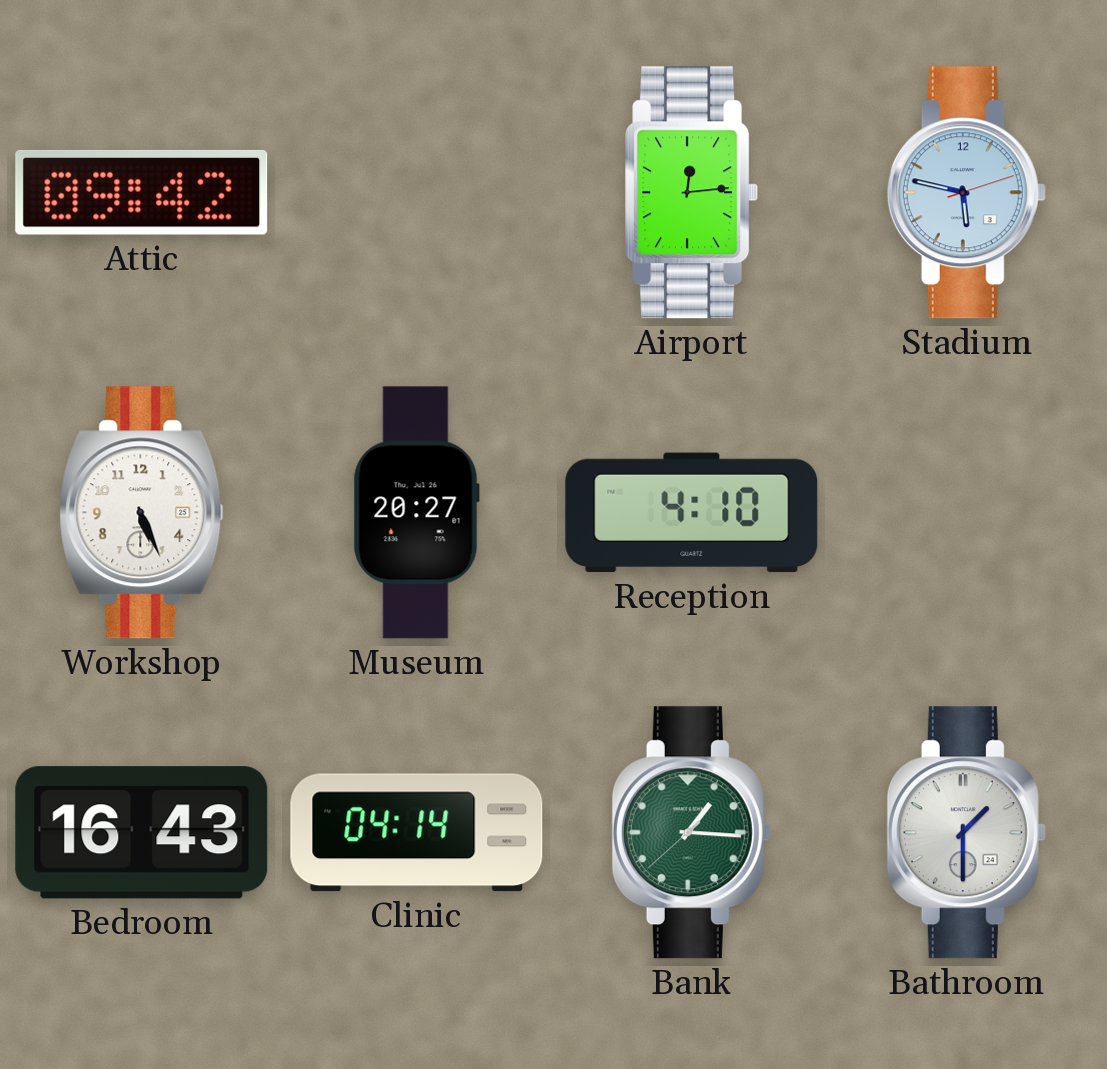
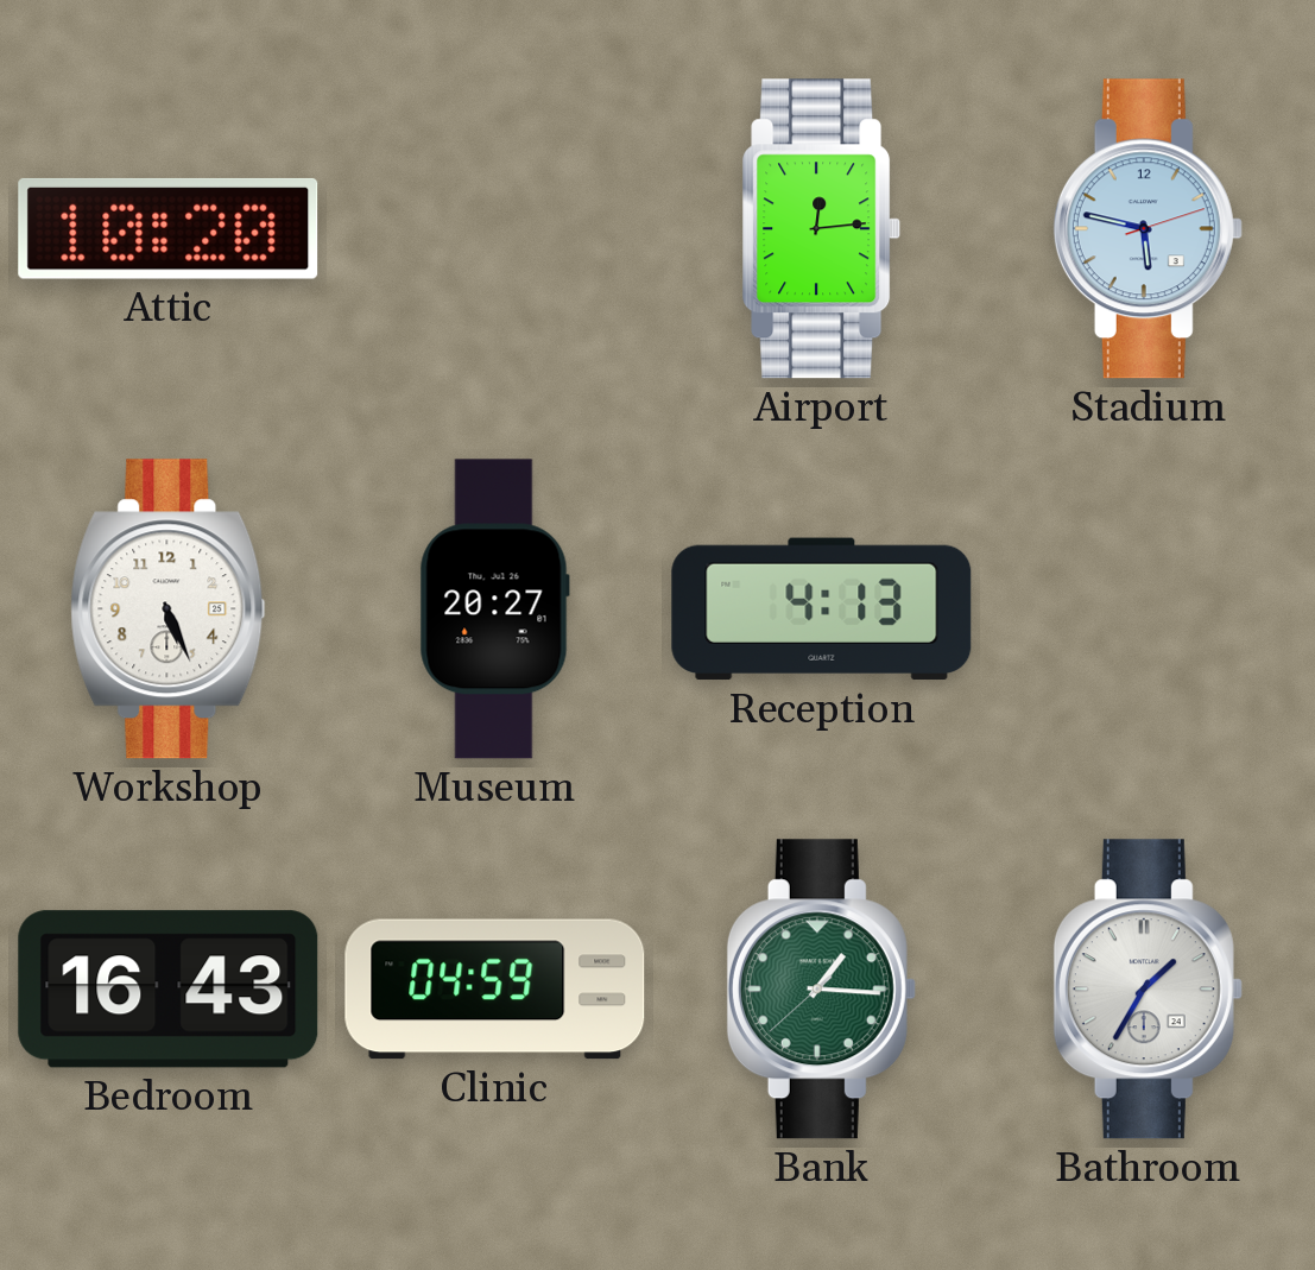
Attic: 09:42 -> 10:20
Reception: 4:10 -> 4:13
Clinic: 04:14 -> 04:59
Bathroom: 1:30 -> 1:35
